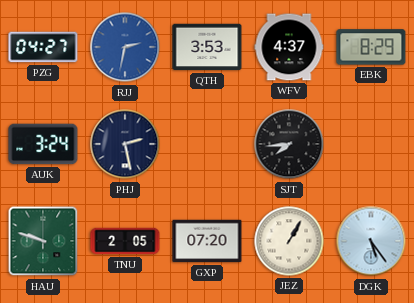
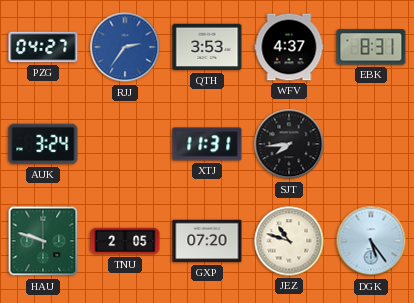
RJJ: 2:32 -> 2:36
EBK: 8:29 -> 8:31
PHJ: 2:28 -> none
XTJ: none -> 11:31
JEZ: 1:05 -> 10:48
